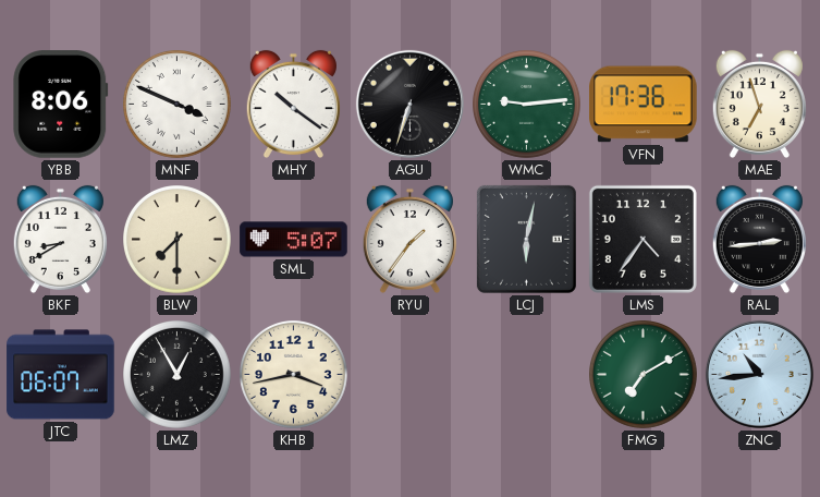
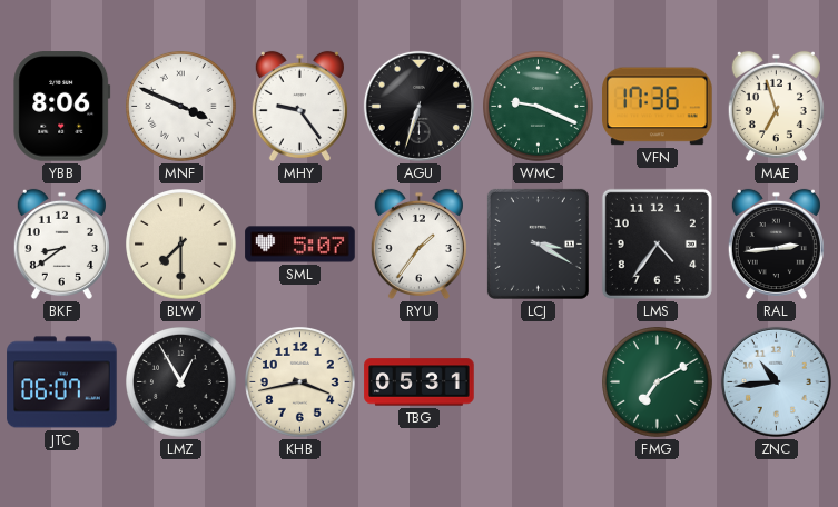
MHY: 10:21 -> 9:24
WMC: 9:14 -> 9:19
BKF: 8:40 -> 8:39
LCJ: 6:02 -> 3:20
TBG: none -> 05:31
